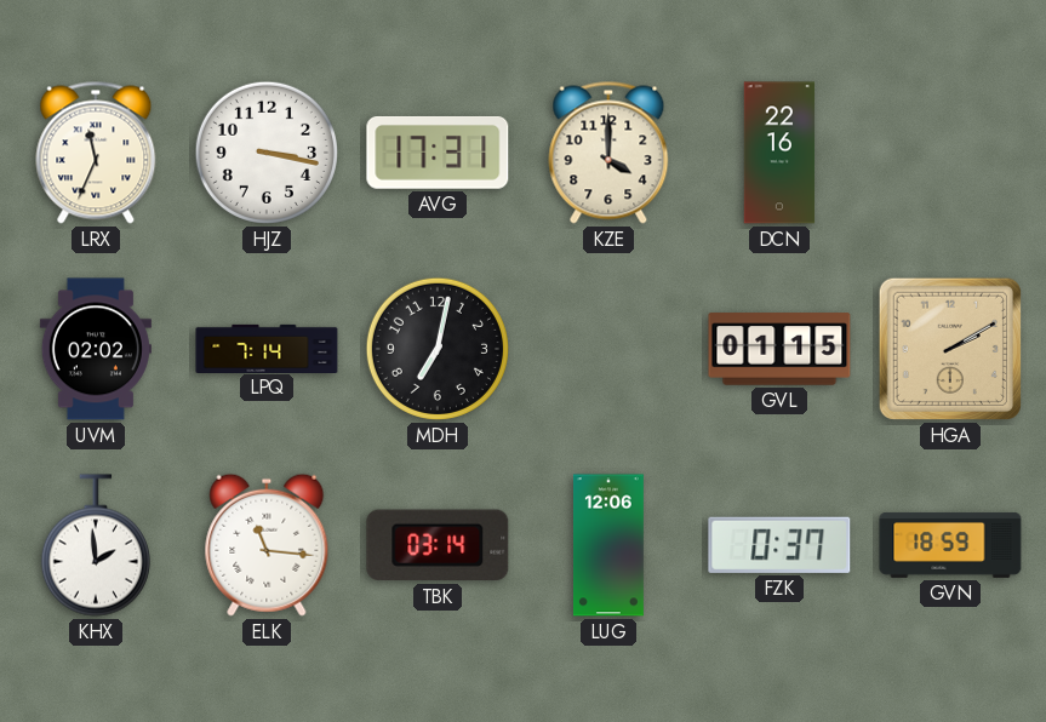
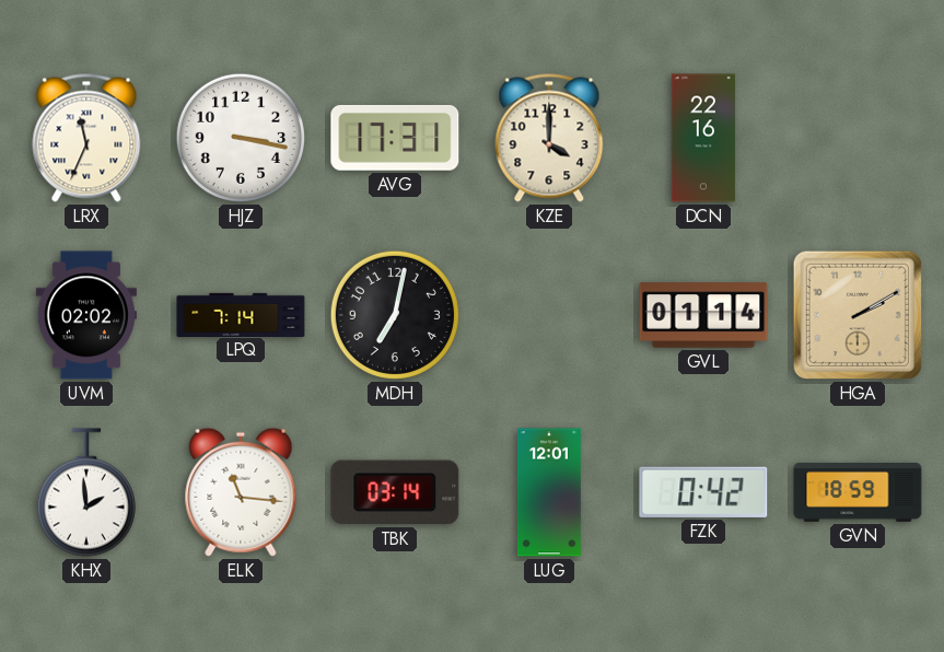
GVL: 01:15 -> 01:14
LUG: 12:06 -> 12:01
FZK: 0:37 -> 0:42
